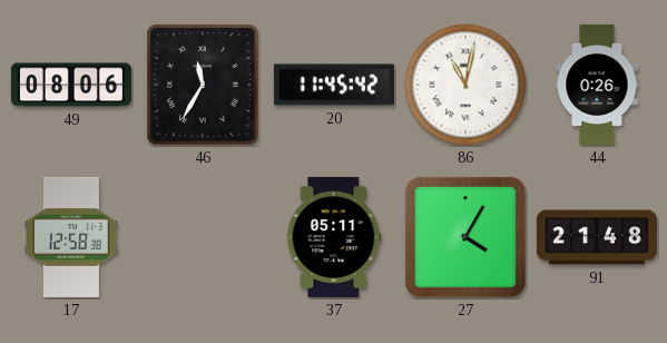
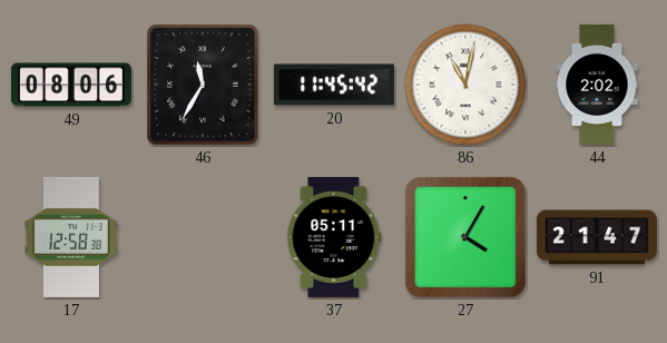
44: 0:26 -> 2:02
91: 21:48 -> 21:47
